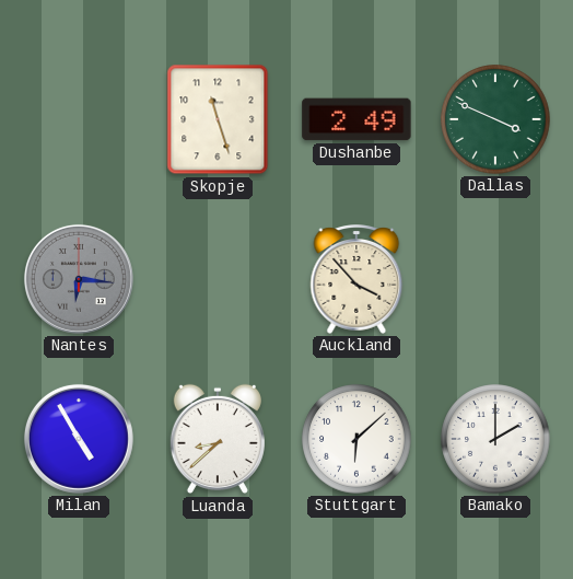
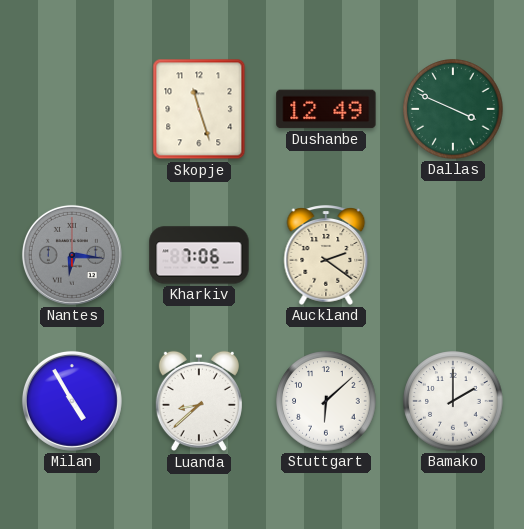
Dushanbe: 2:49 -> 12:49
Kharkiv: none -> 7:06
Auckland: 3:53 -> 2:21
